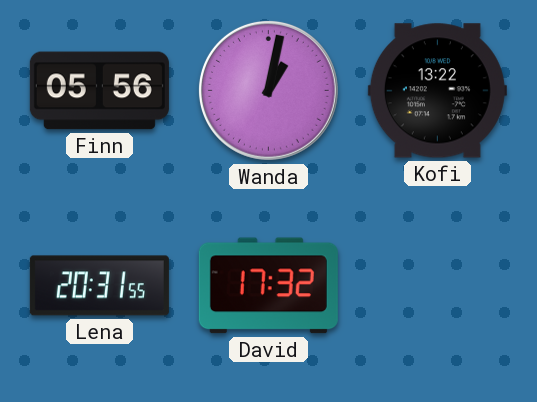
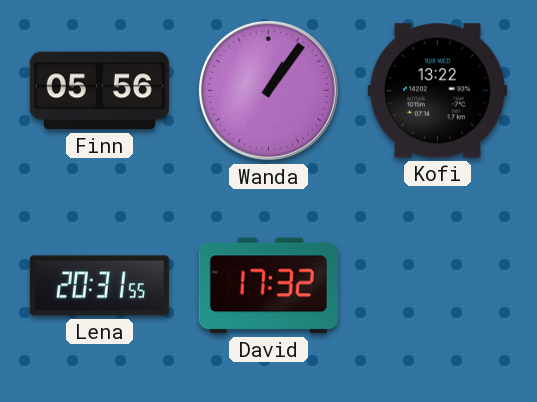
Wanda: 1:02 -> 1:06
